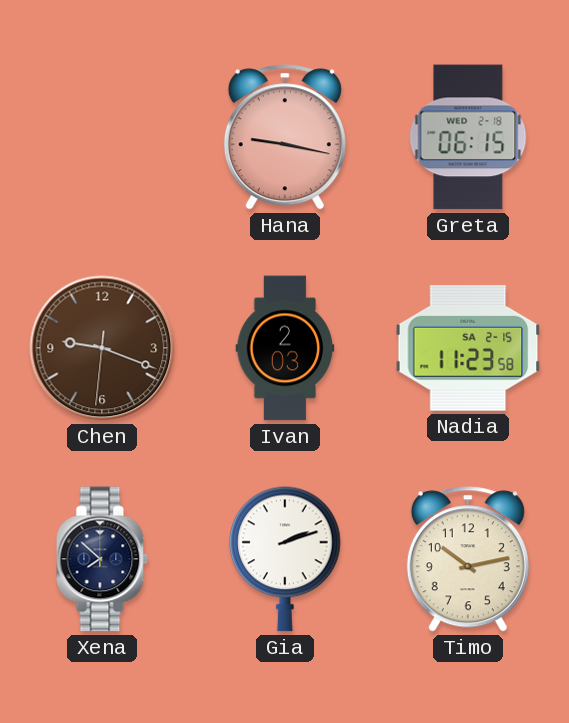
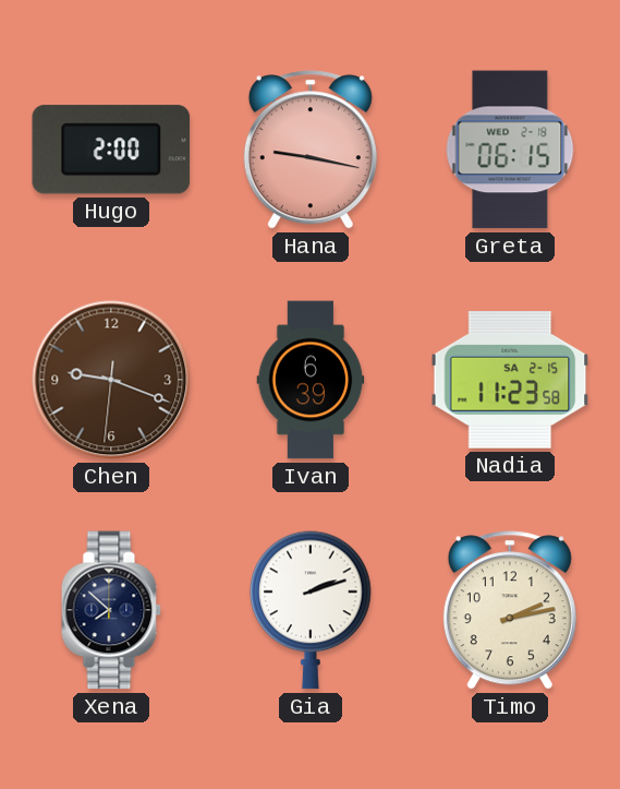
Hugo: none -> 2:00
Ivan: 2:03 -> 6:39
Timo: 10:13 -> 2:13
